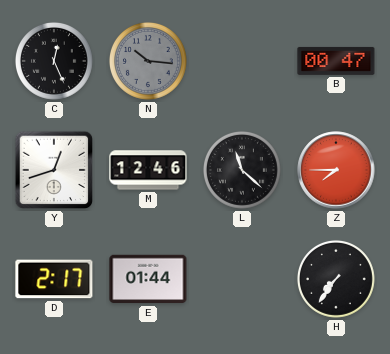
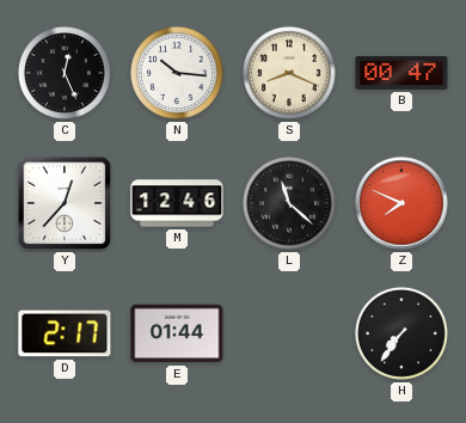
N dial: grey -> white
S: none -> 8:19
Y: 12:42 -> 12:37
Z: 7:45 -> 7:49
